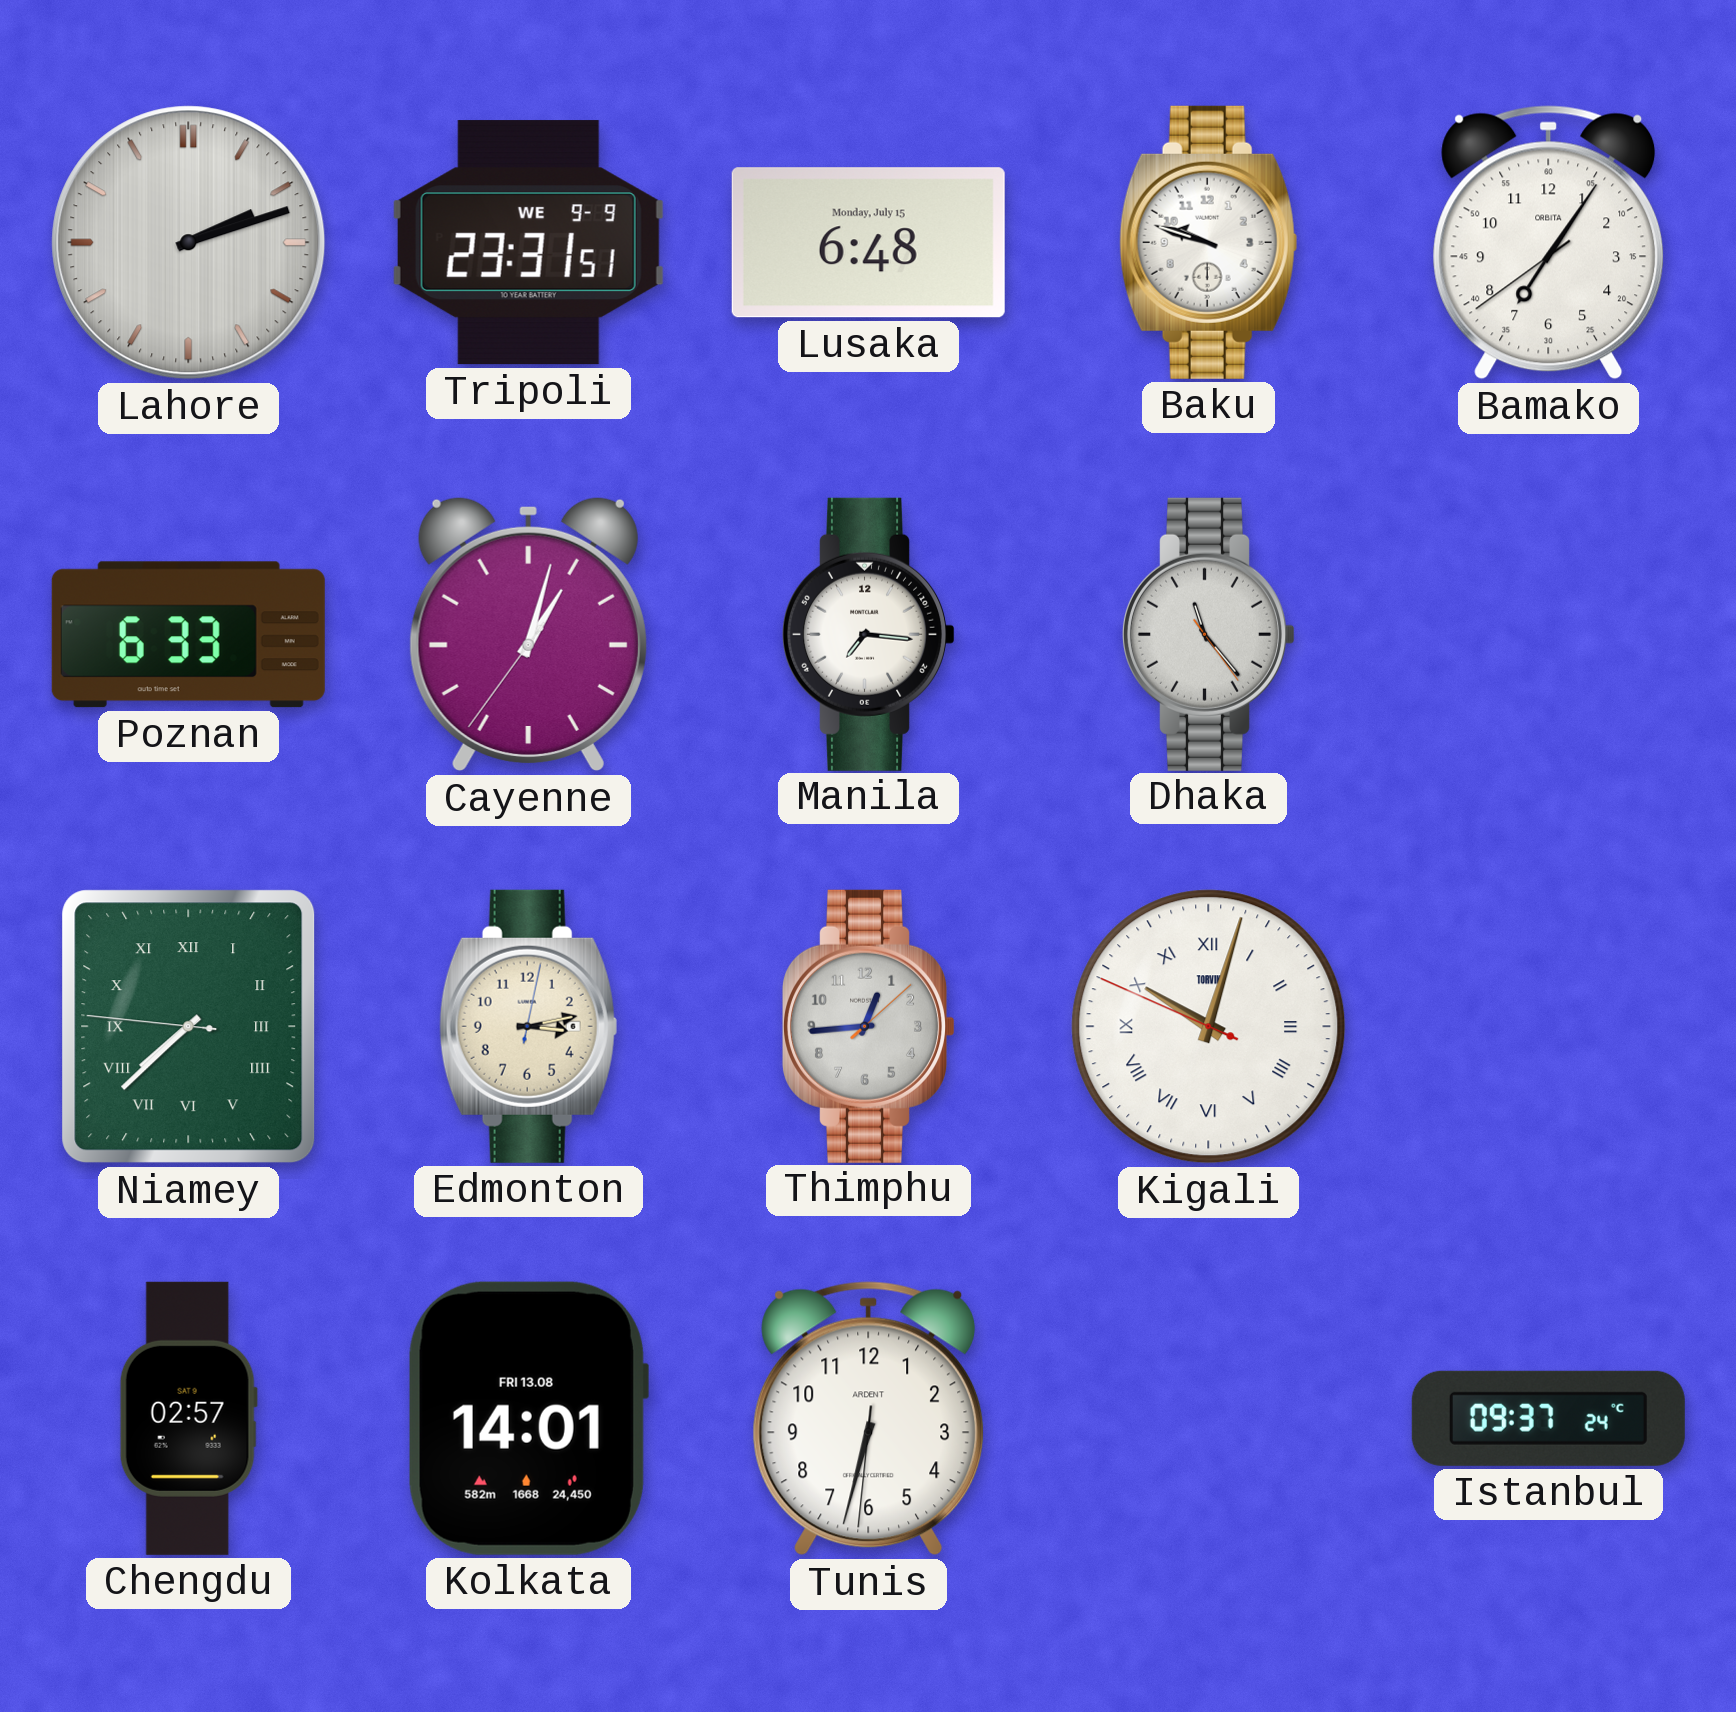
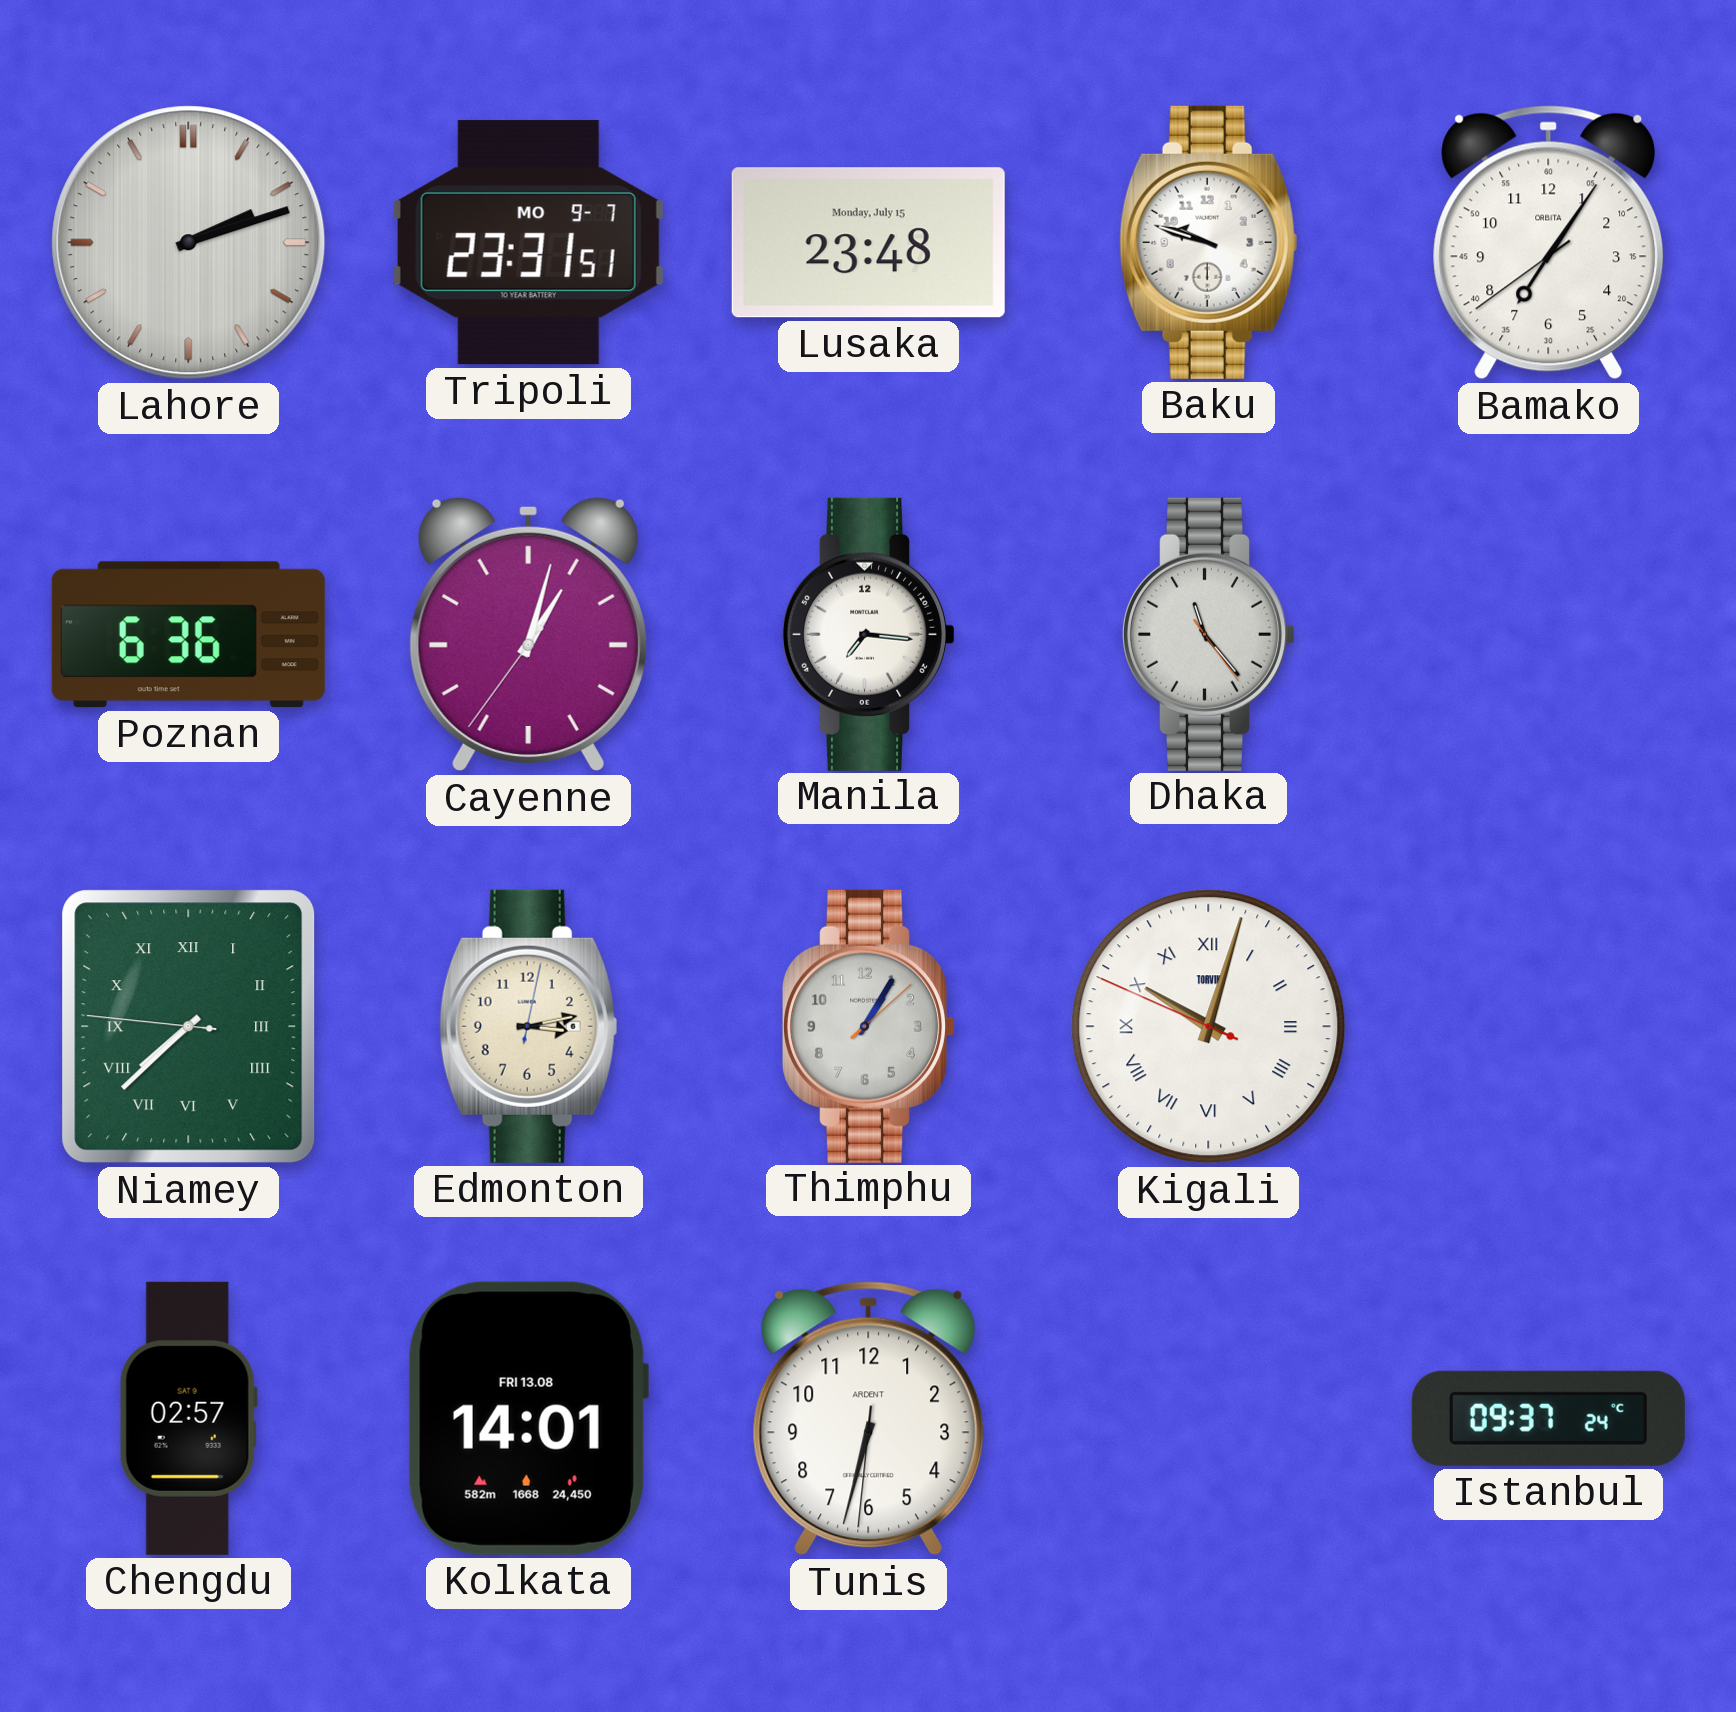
Tripoli date: WE 9-9 -> MO 9-7
Lusaka: 6:48 -> 23:48
Poznan: 6:33 -> 6:36
Thimphu: 12:44 -> 1:05
